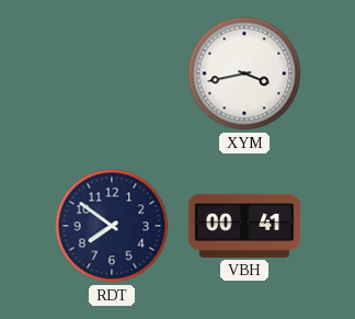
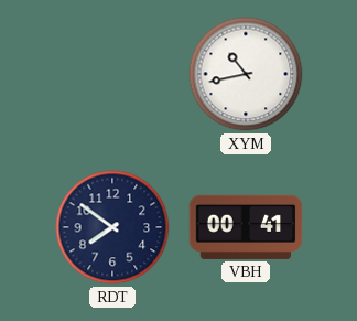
XYM: 3:43 -> 10:43
